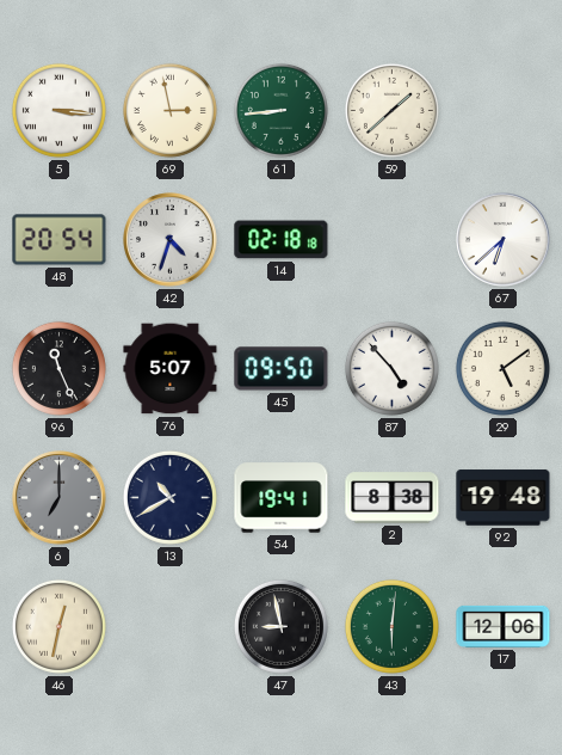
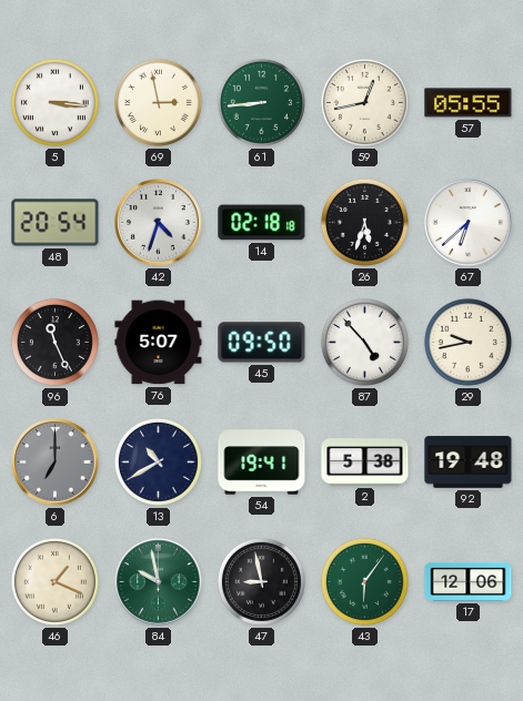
59: 1:38 -> 12:43
57: none -> 05:55
26: none -> 5:33
29: 5:09 -> 9:43
2: 8:38 -> 5:38
46: 12:32 -> 1:19
84: none -> 9:58
43: 6:01 -> 6:06
